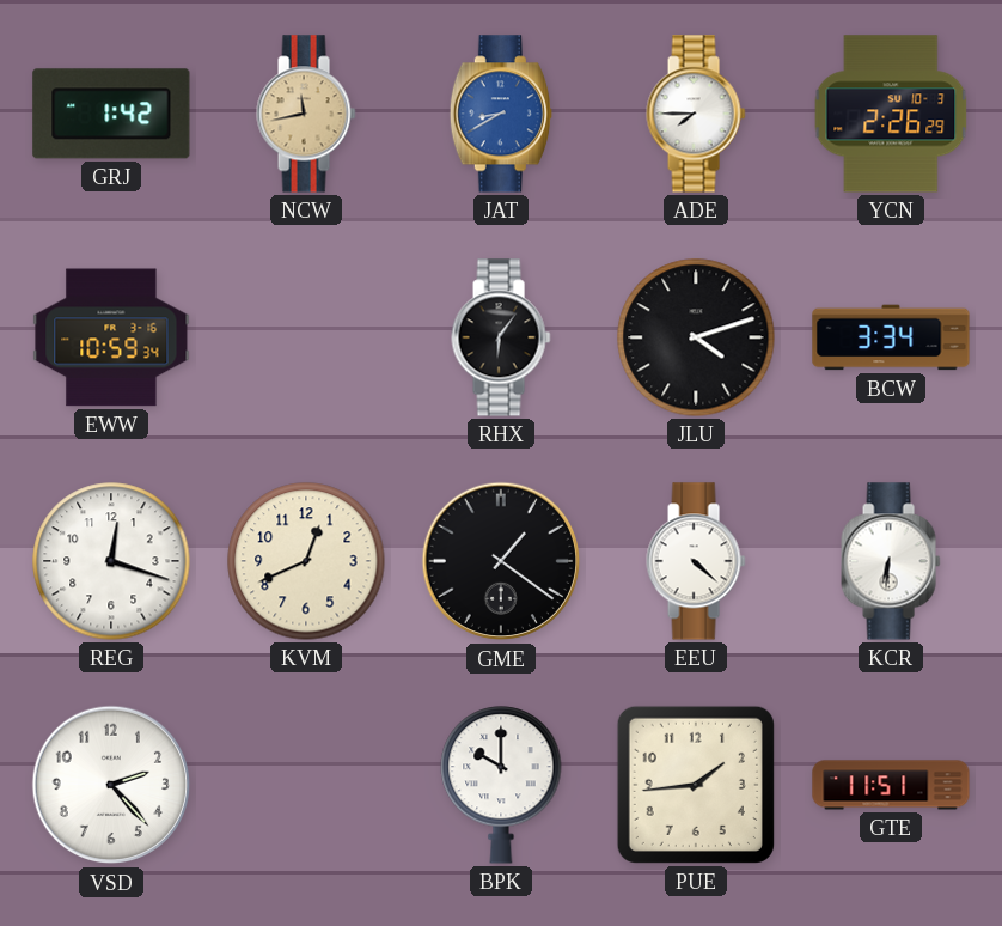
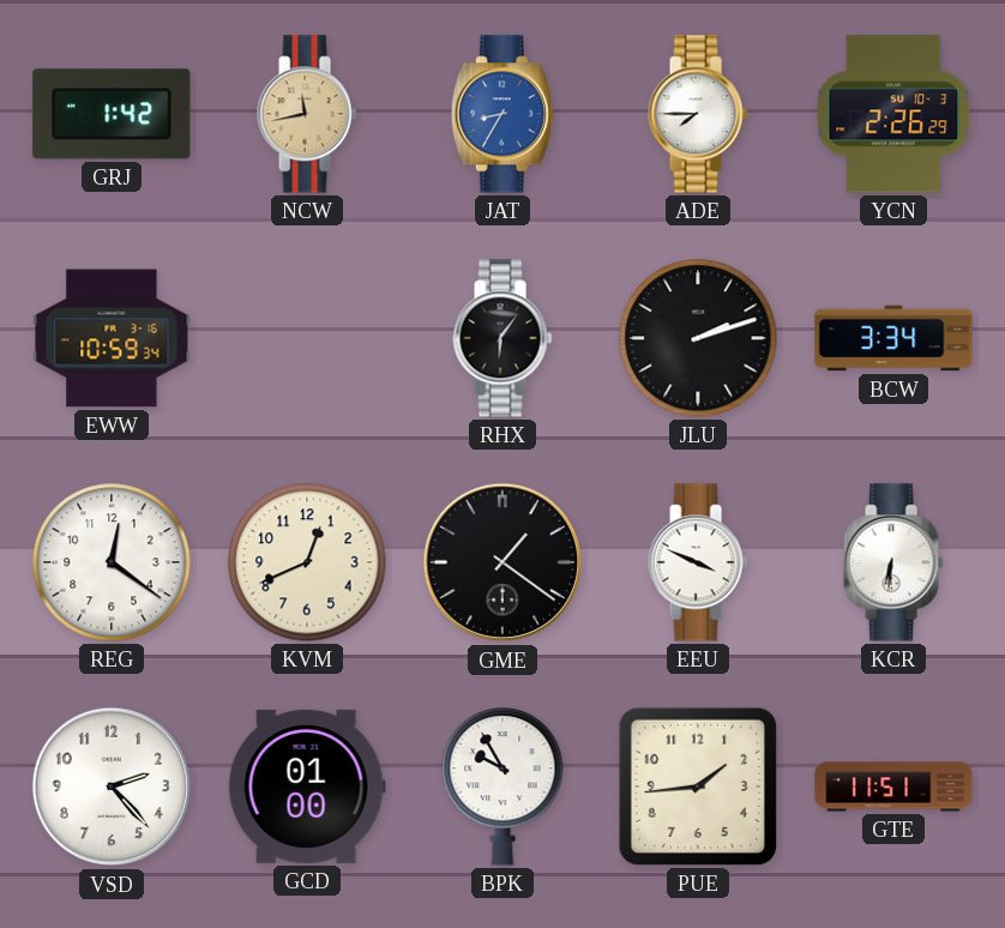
JAT: 8:40 -> 8:35
JLU: 4:12 -> 2:12
REG: 12:18 -> 12:21
EEU: 4:22 -> 3:49
GCD: none -> 01:00
BPK: 10:00 -> 9:55
